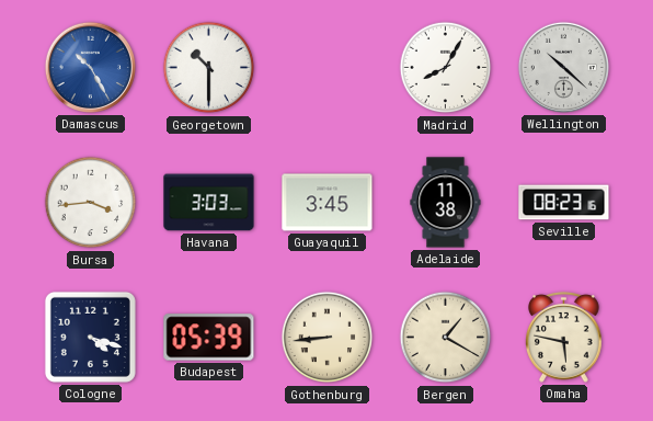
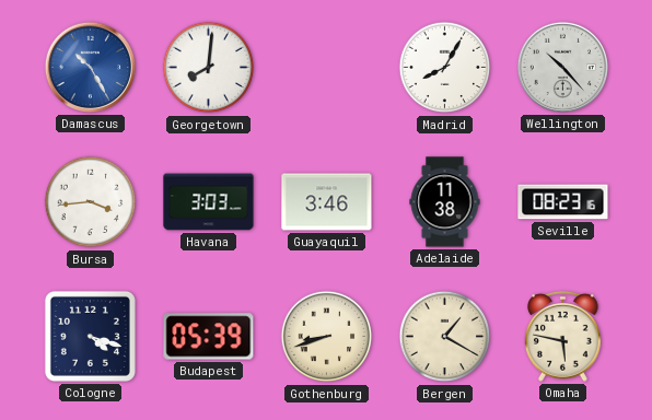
Georgetown: 10:30 -> 8:01
Wellington: 10:22 -> 10:23
Guayaquil: 3:45 -> 3:46
Gothenburg: 8:44 -> 8:42
